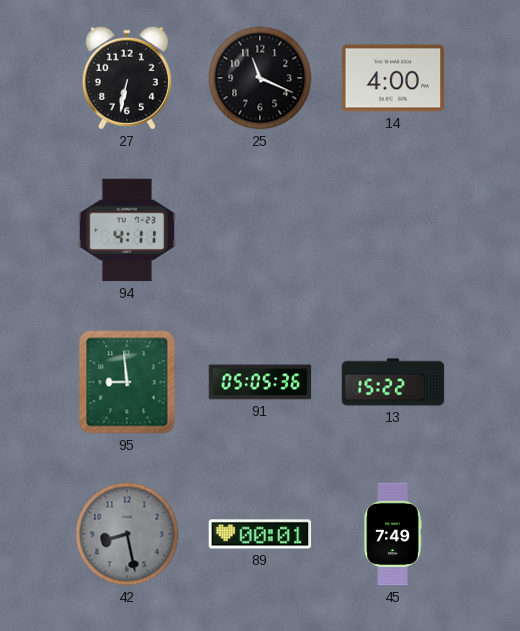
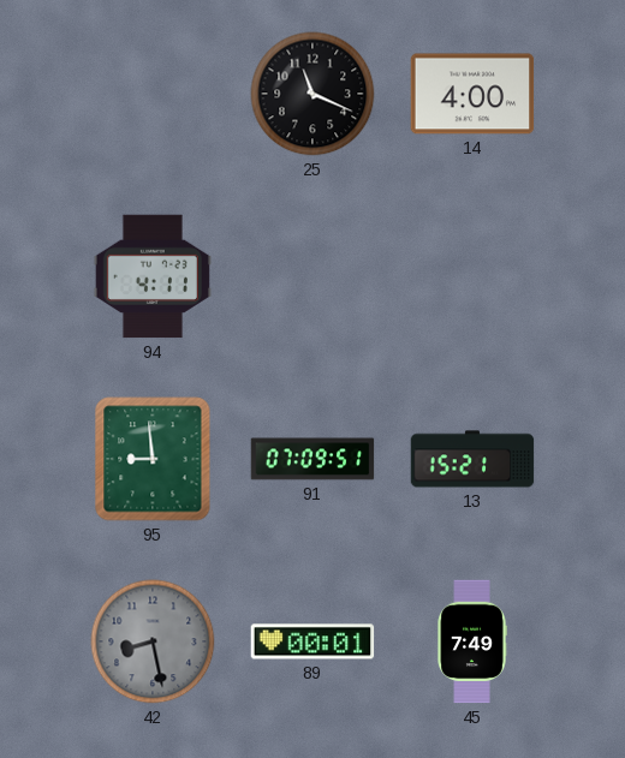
27: 6:32 -> none
91: 05:05 -> 07:09
13: 15:22 -> 15:21
